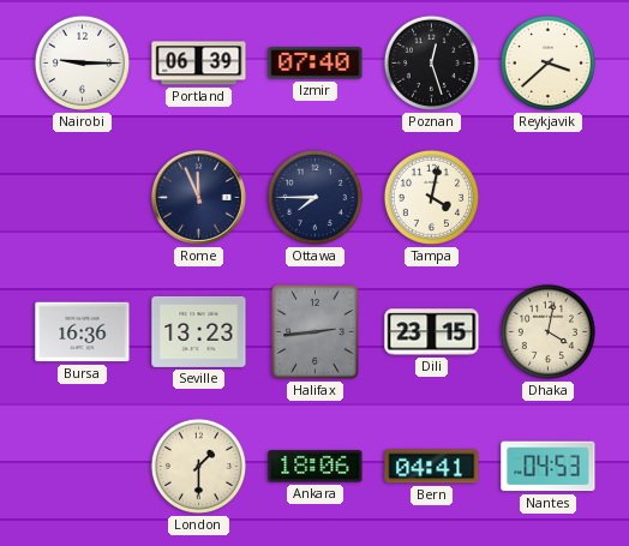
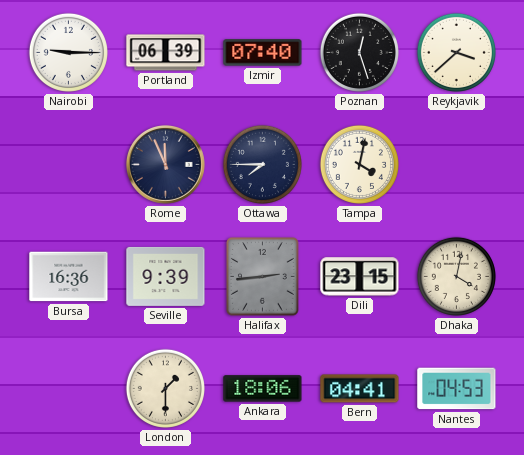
Seville: 13:23 -> 9:39
